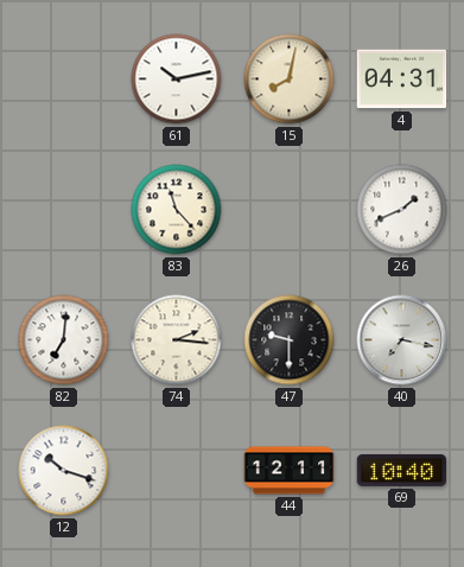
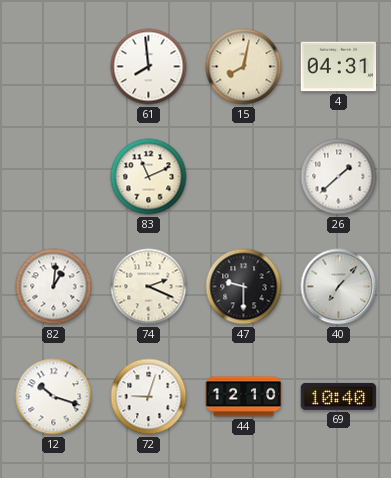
61: 10:13 -> 7:59
83: 11:23 -> 11:11
26: 1:41 -> 1:38
82: 7:01 -> 1:01
74: 2:16 -> 2:19
40: 7:17 -> 7:07
72: none -> 9:03
44: 12:11 -> 12:10
